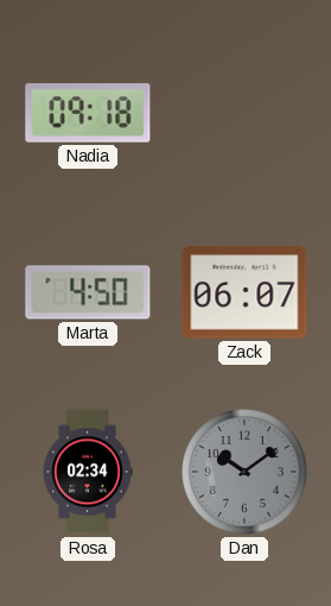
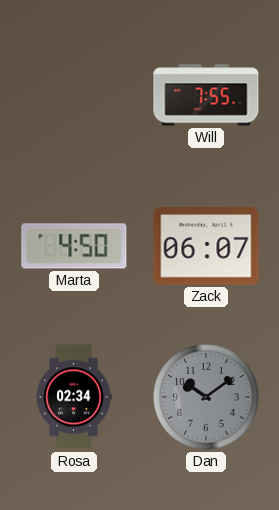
Nadia: 09:18 -> none
Will: none -> 7:55
